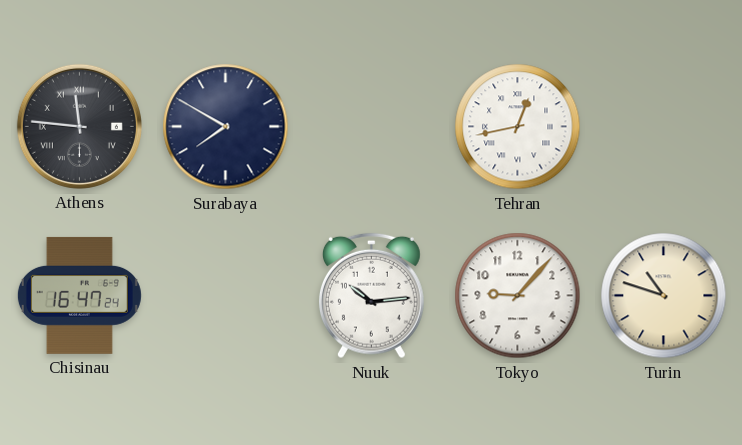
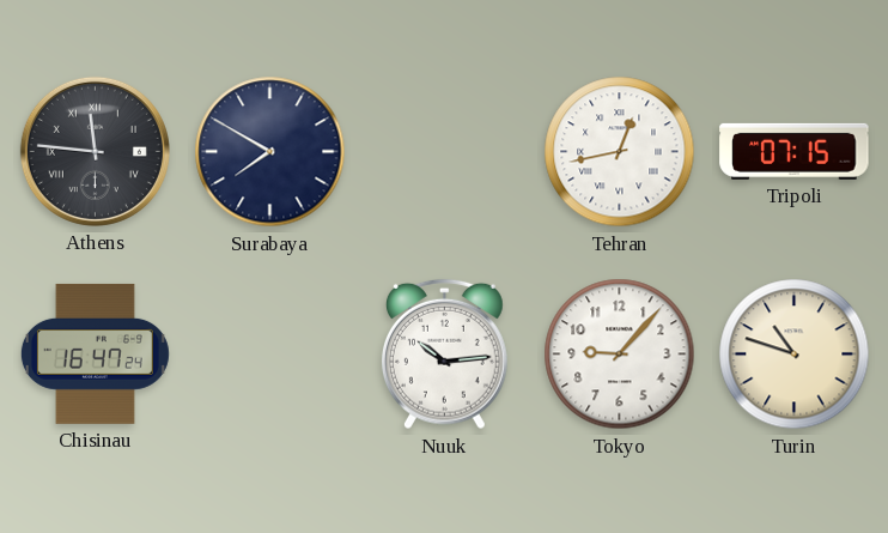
Tripoli: none -> 07:15
